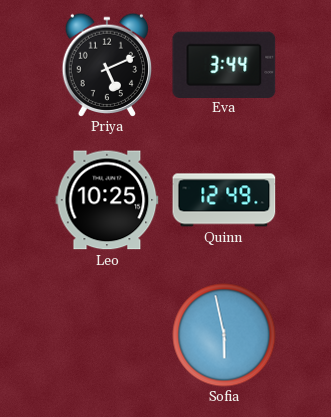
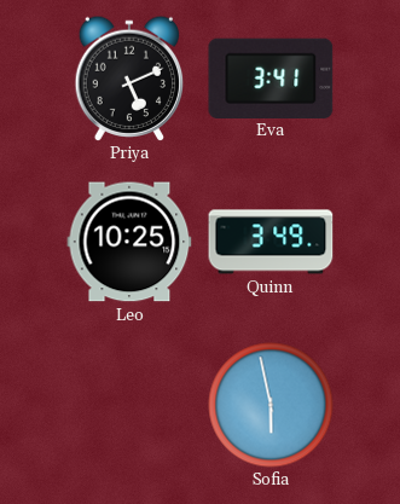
Eva: 3:44 -> 3:41
Quinn: 12:49 -> 3:49
